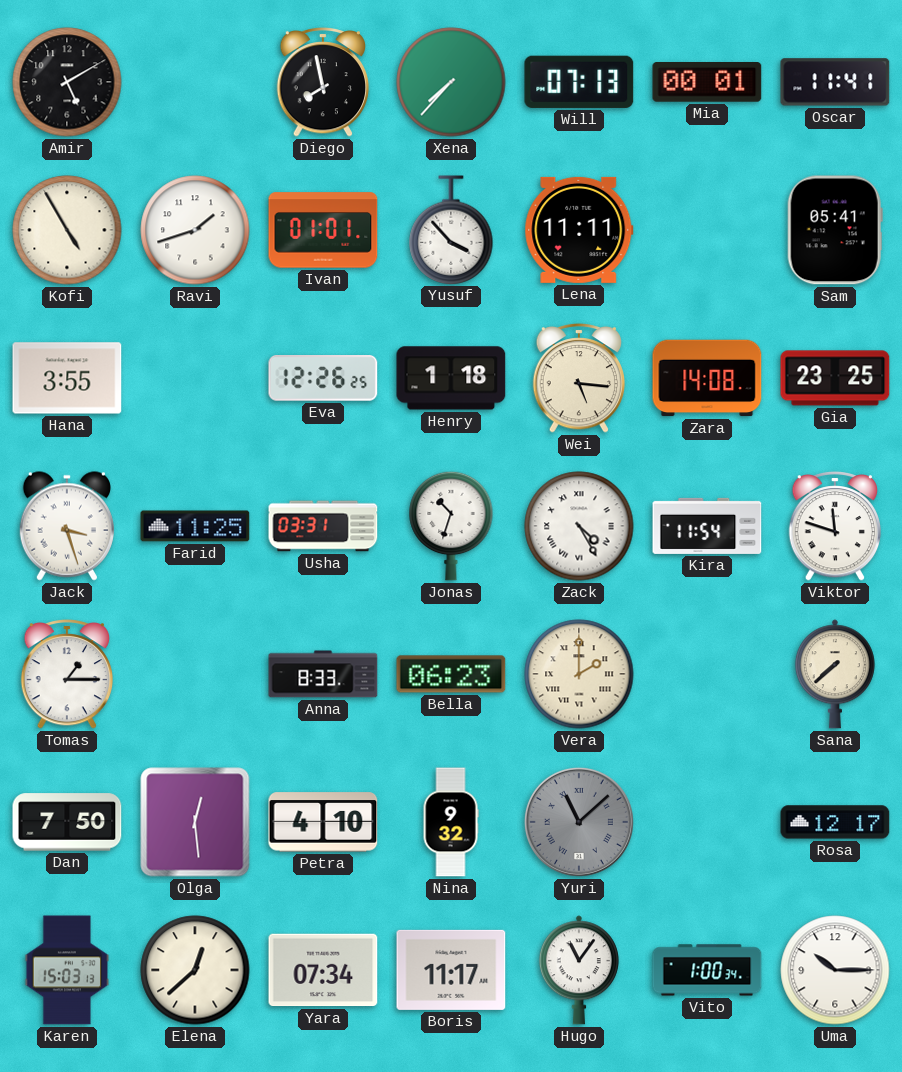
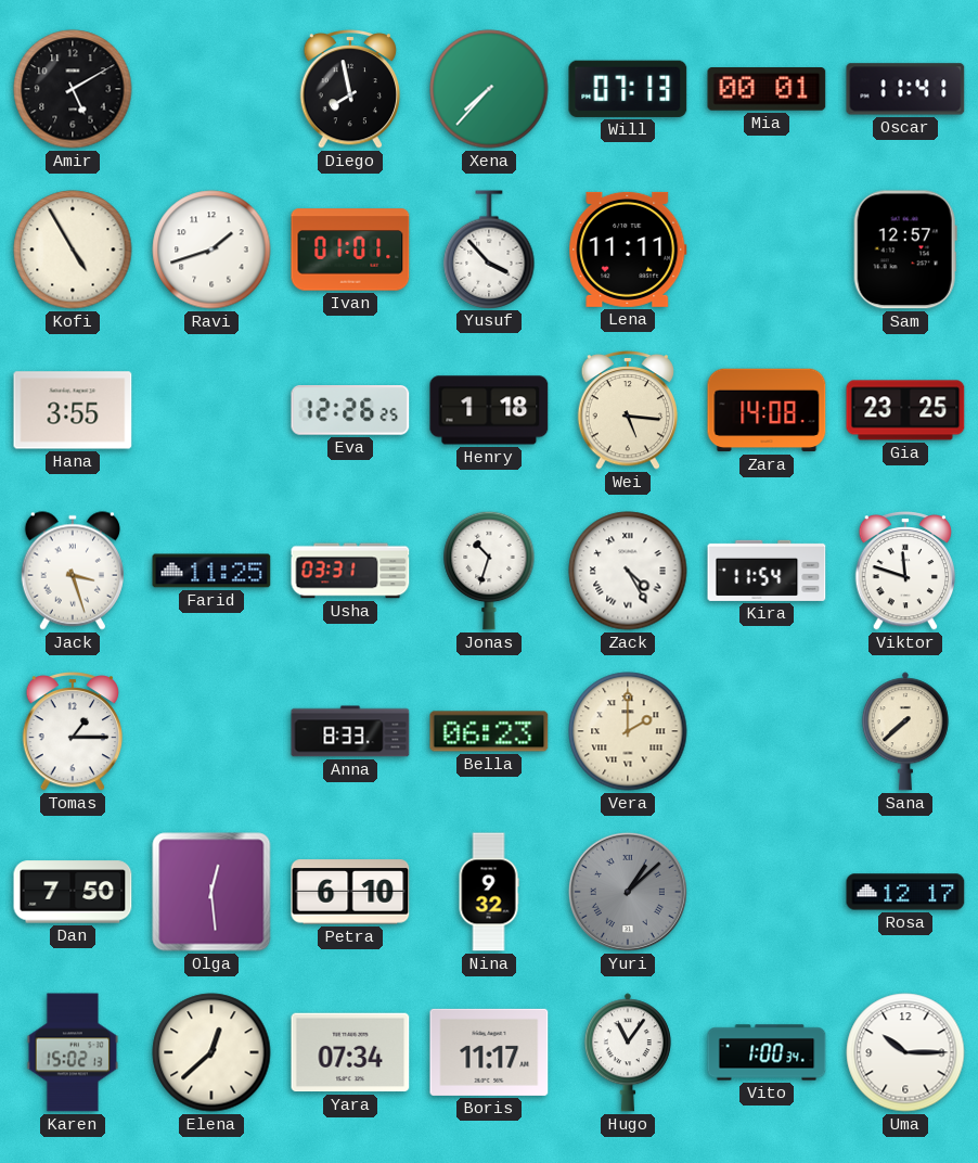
Sam: 05:41 -> 12:57
Petra: 4:10 -> 6:10
Yuri: 11:08 -> 1:08
Karen: 15:03 -> 15:02
